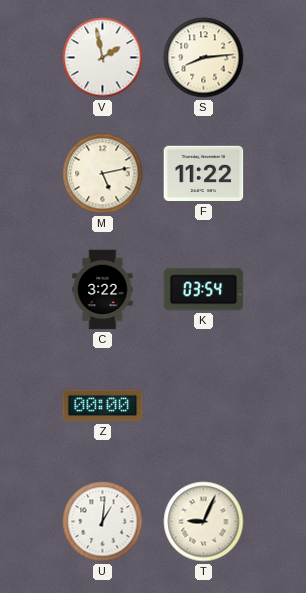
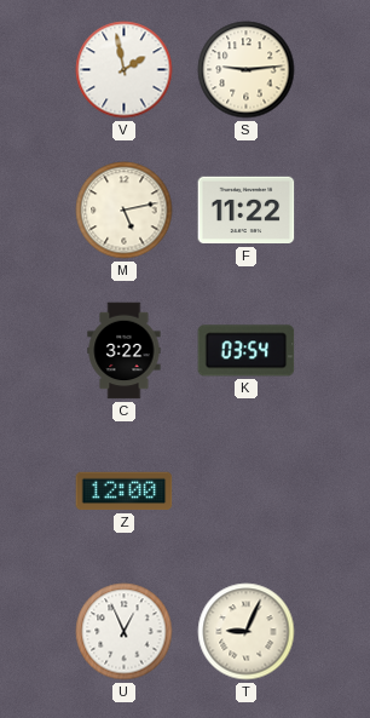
S: 8:14 -> 9:14
Z: 00:00 -> 12:00
U: 1:01 -> 12:56
